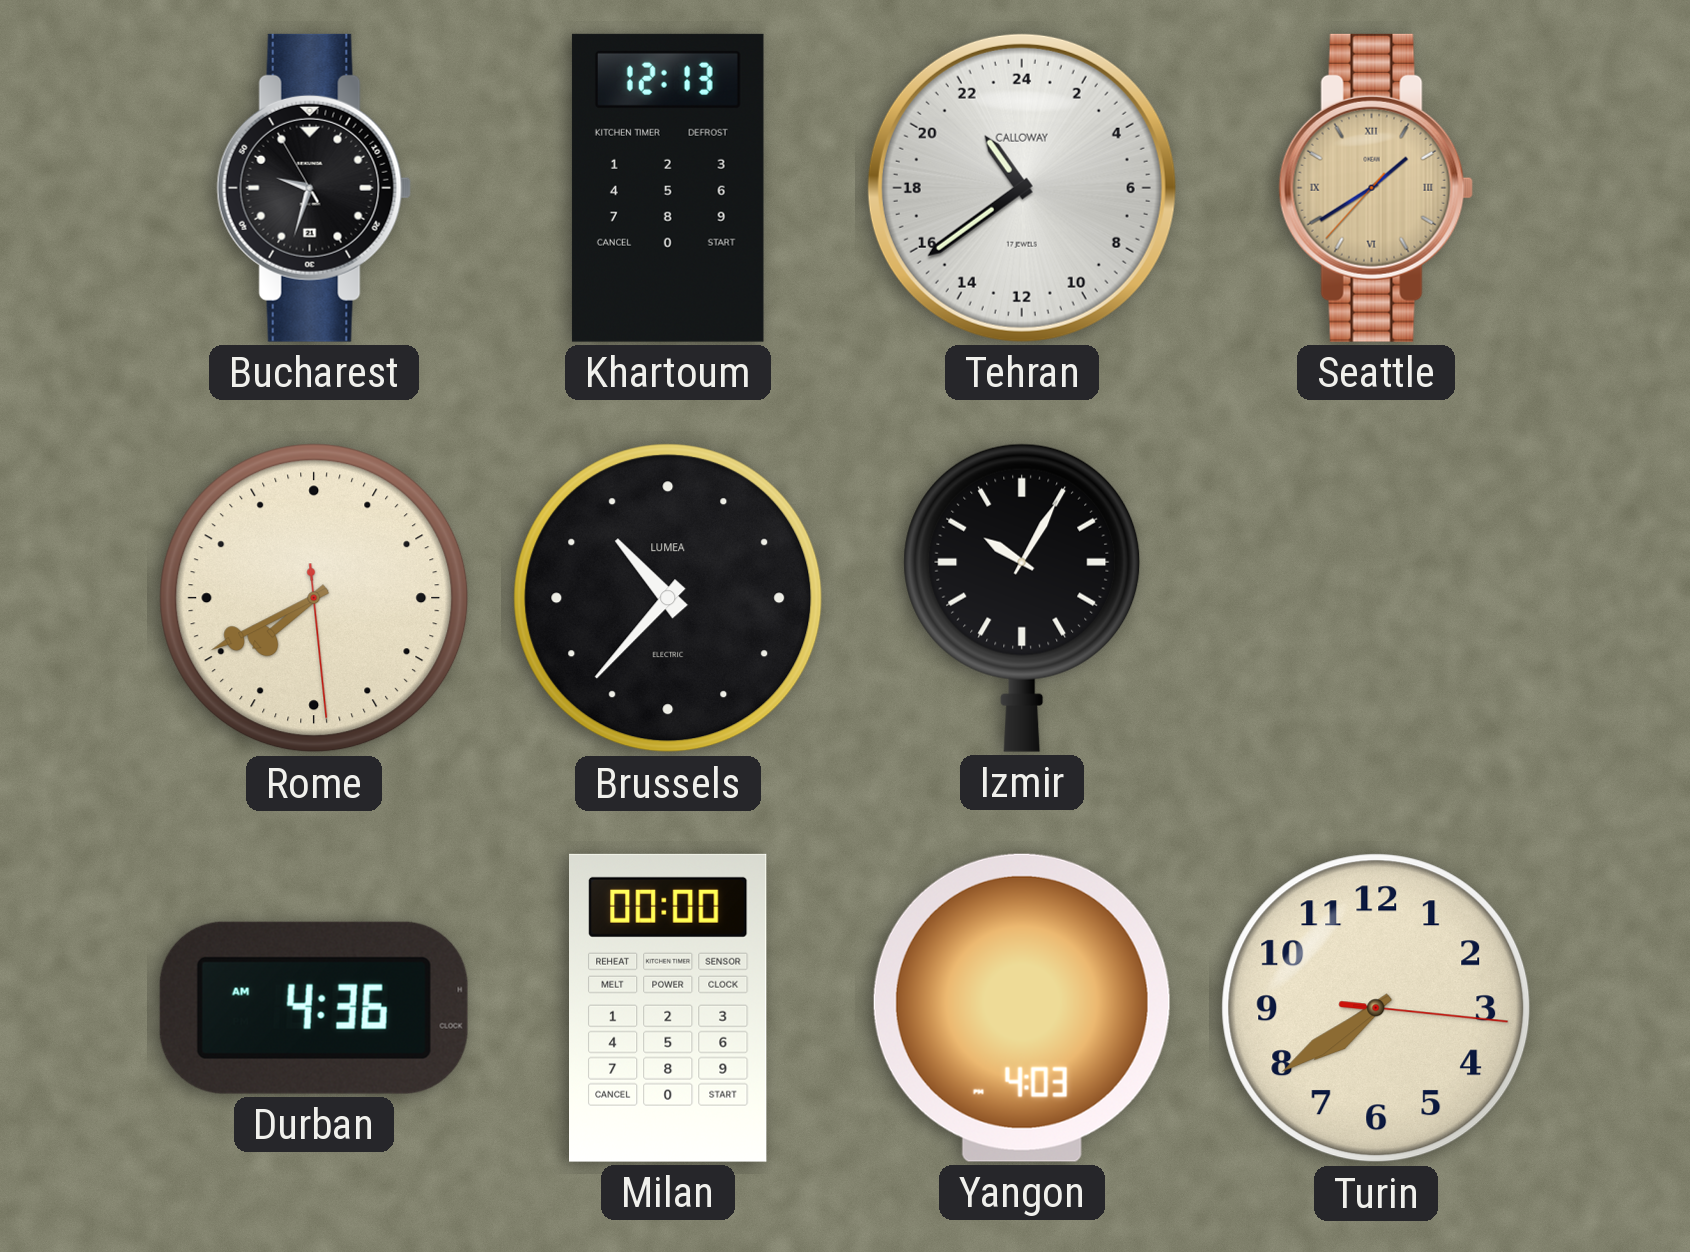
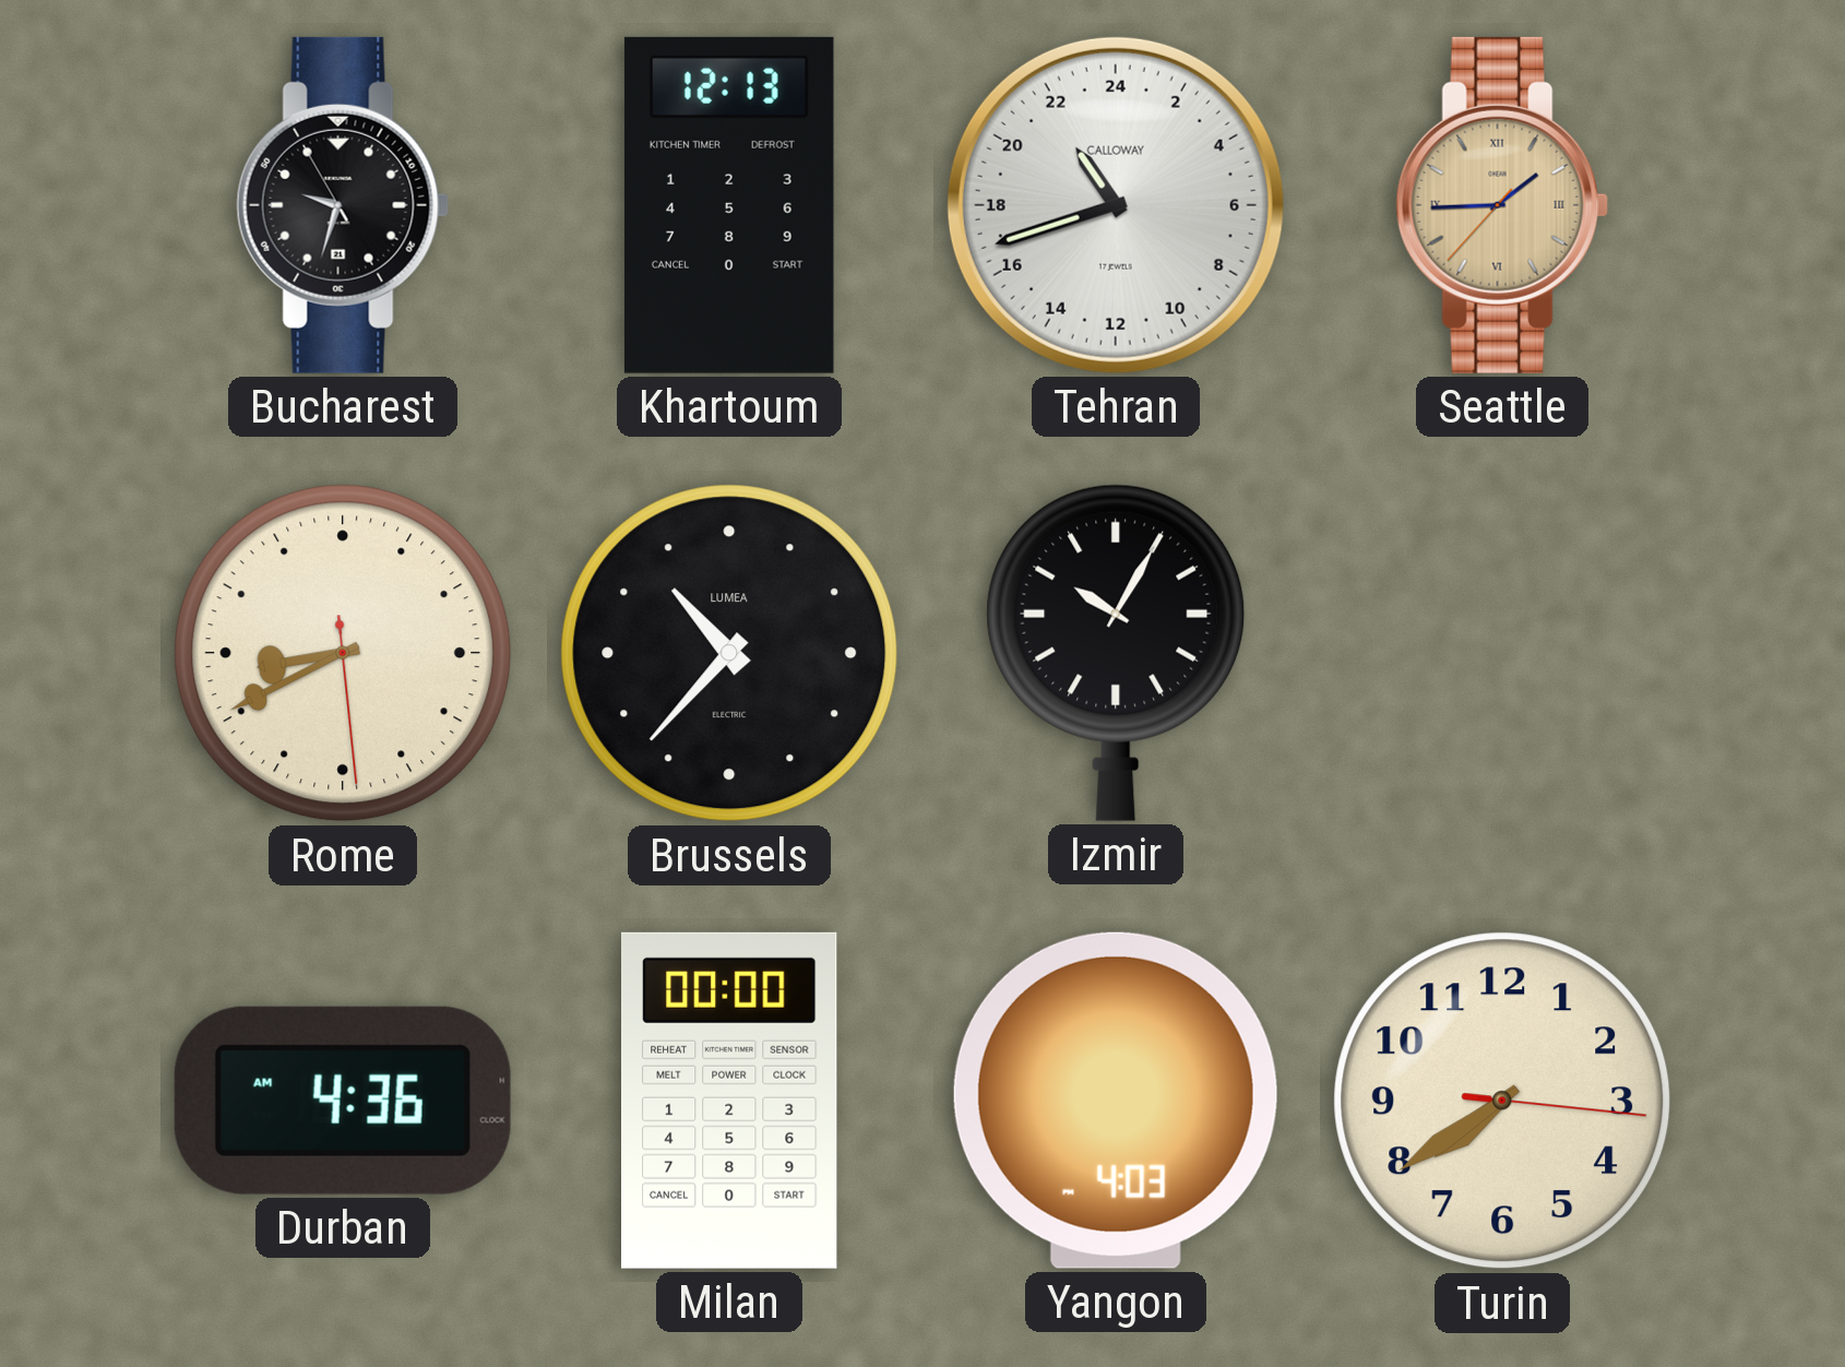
Tehran: 21:39 -> 21:42
Seattle: 1:39 -> 1:44
Rome: 7:40 -> 8:40
